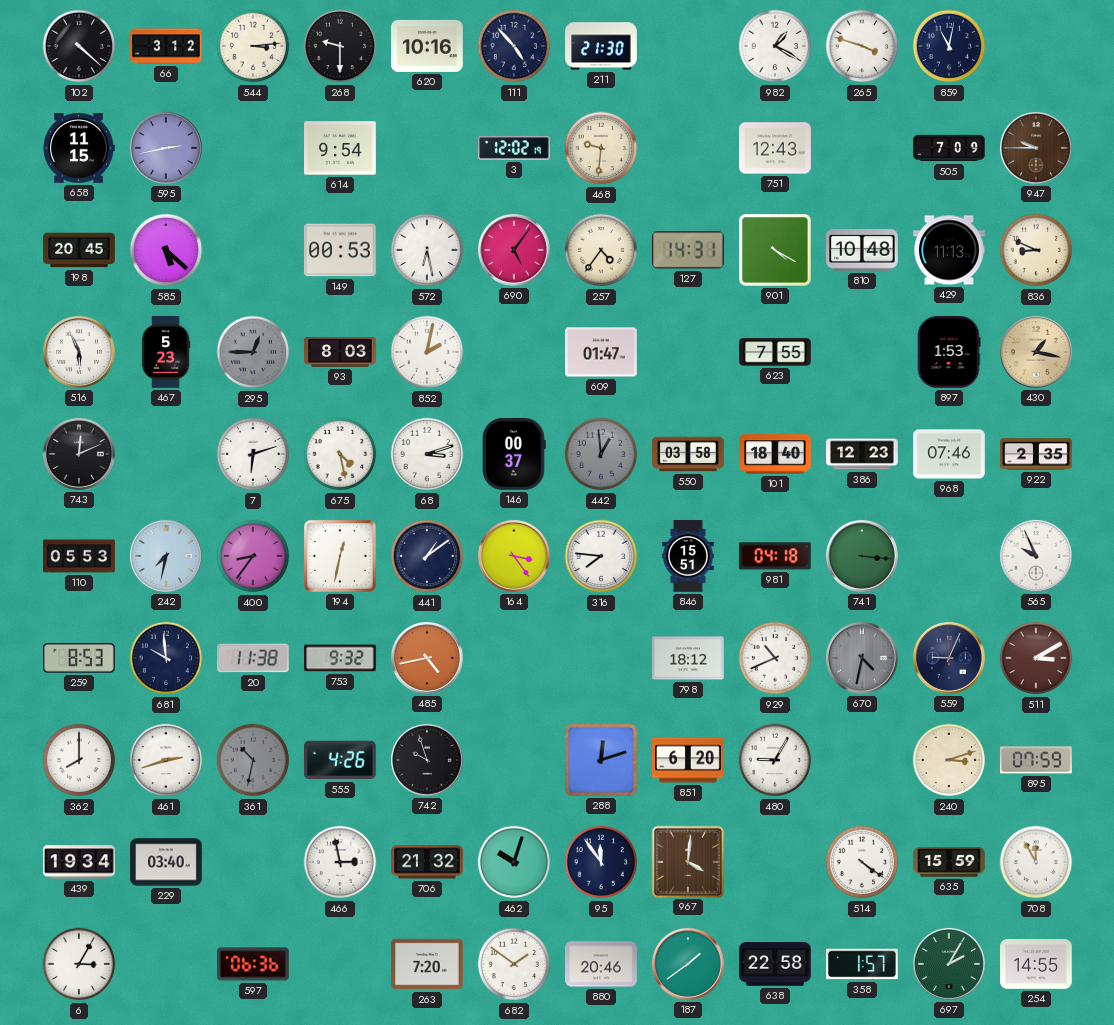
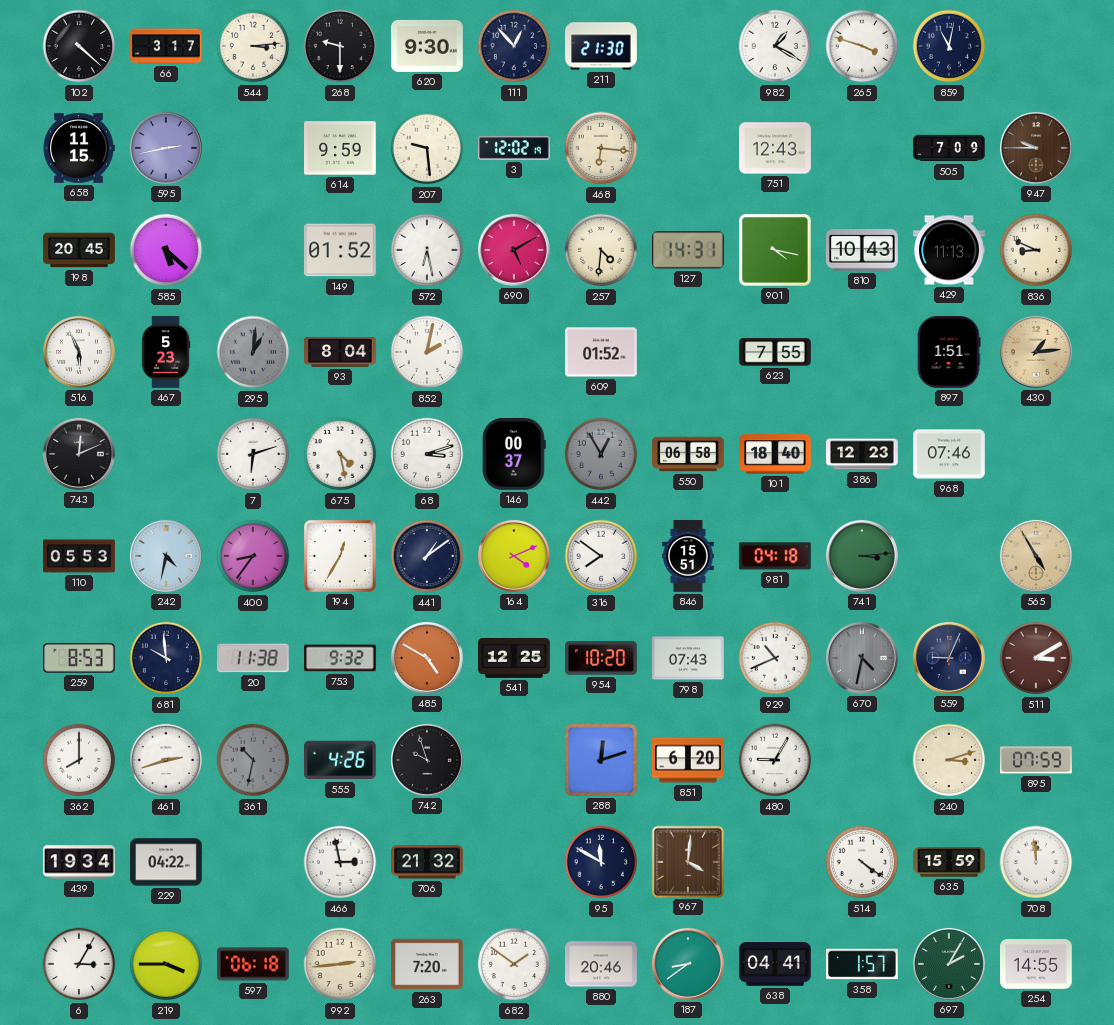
66: 3:12 -> 3:17
620: 10:16 -> 9:30
111: 4:53 -> 12:53
614: 9:54 -> 9:59
207: none -> 9:29
468: 9:31 -> 6:16
149: 00:53 -> 01:52
690: 5:06 -> 5:10
257: 4:36 -> 4:31
901: 4:20 -> 4:17
810: 10:48 -> 10:43
295: 12:45 -> 1:01
93: 8:03 -> 8:04
609: 01:47 -> 01:52
897: 1:53 -> 1:51
430: 1:17 -> 1:14
442: 12:59 -> 12:55
550: 03:58 -> 06:58
922: 2:35 -> none
242: 7:32 -> 4:32
194: 12:32 -> 12:35
164: 3:24 -> 4:11
316: 7:46 -> 7:51
741: 3:16 -> 3:14
565: 9:56 -> 4:55
565 dial: white -> champagne
485: 4:43 -> 4:50
541: none -> 12:25
954: none -> 10:20
798: 18:12 -> 07:43
229: 03:40 -> 04:22
462: 10:03 -> none
95: 11:54 -> 11:50
708: 11:55 -> 11:59
219: none -> 3:45
597: 06:36 -> 06:18
992: none -> 2:44
187: 1:39 -> 8:39
638: 22:58 -> 04:41
